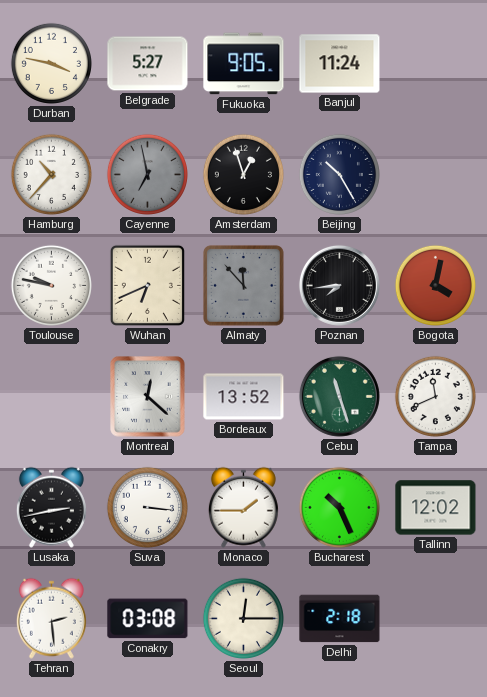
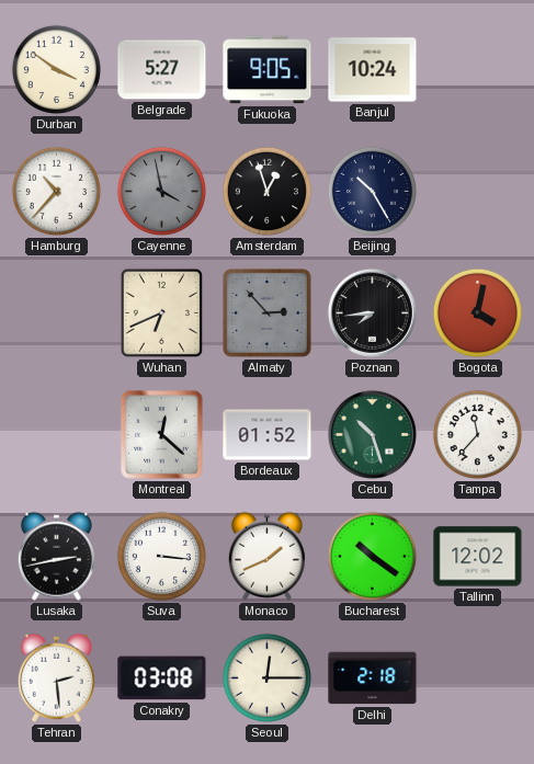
Durban: 3:47 -> 3:51
Banjul: 11:24 -> 10:24
Cayenne: 6:58 -> 3:58
Toulouse: 9:47 -> none
Almaty: 11:53 -> 2:53
Bordeaux: 13:52 -> 01:52
Cebu: 11:27 -> 10:27
Tampa: 11:41 -> 11:37
Monaco: 1:45 -> 1:41
Bucharest: 10:26 -> 10:21
